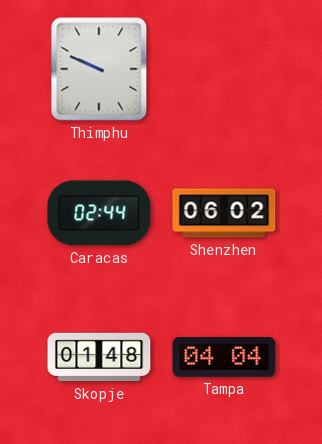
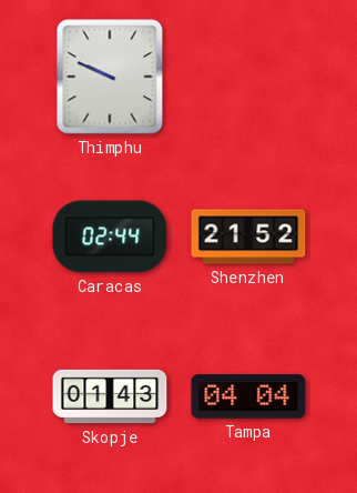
Shenzhen: 06:02 -> 21:52
Skopje: 01:48 -> 01:43
